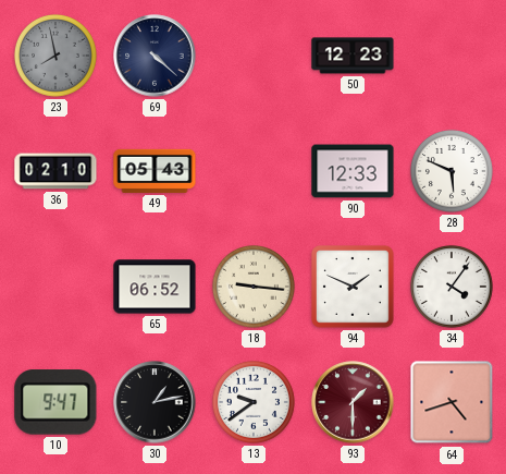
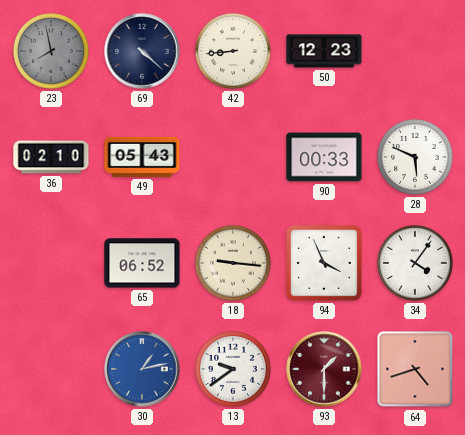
42: none -> 8:44
90: 12:33 -> 00:33
94: 1:49 -> 3:56
10: 9:47 -> none
30 dial: black -> blue
